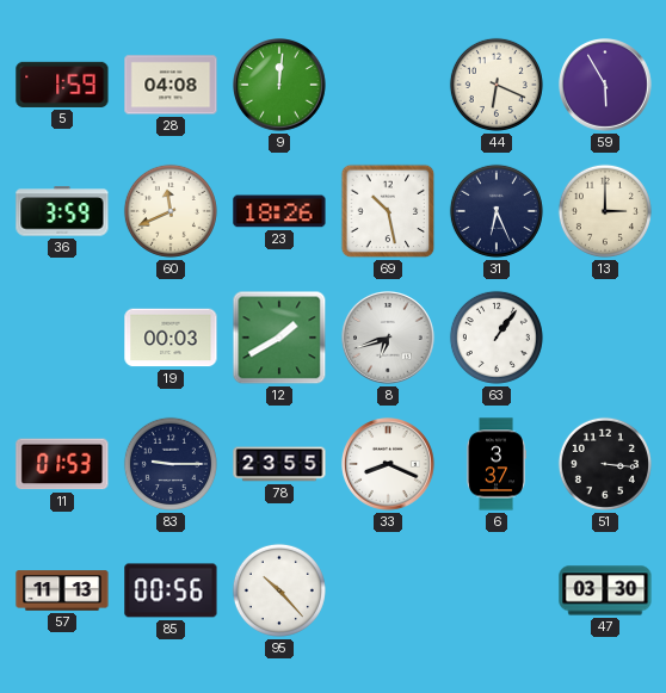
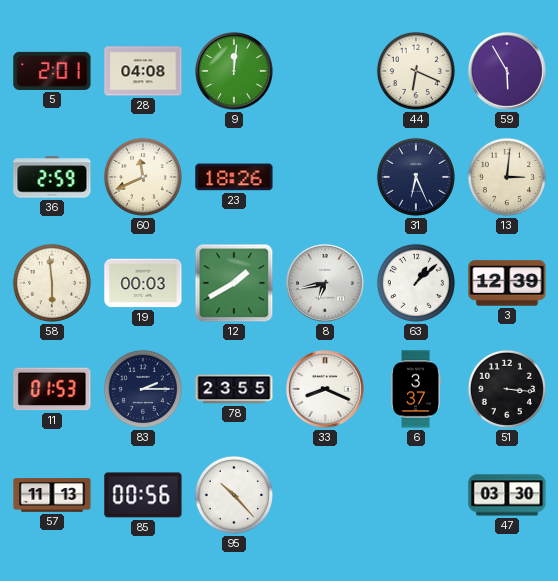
5: 1:59 -> 2:01
36: 3:59 -> 2:59
69: 10:28 -> none
13: 3:00 -> 3:01
58: none -> 5:59
8: 6:42 -> 6:43
63: 1:06 -> 1:08
3: none -> 12:39
83: 9:15 -> 2:15
